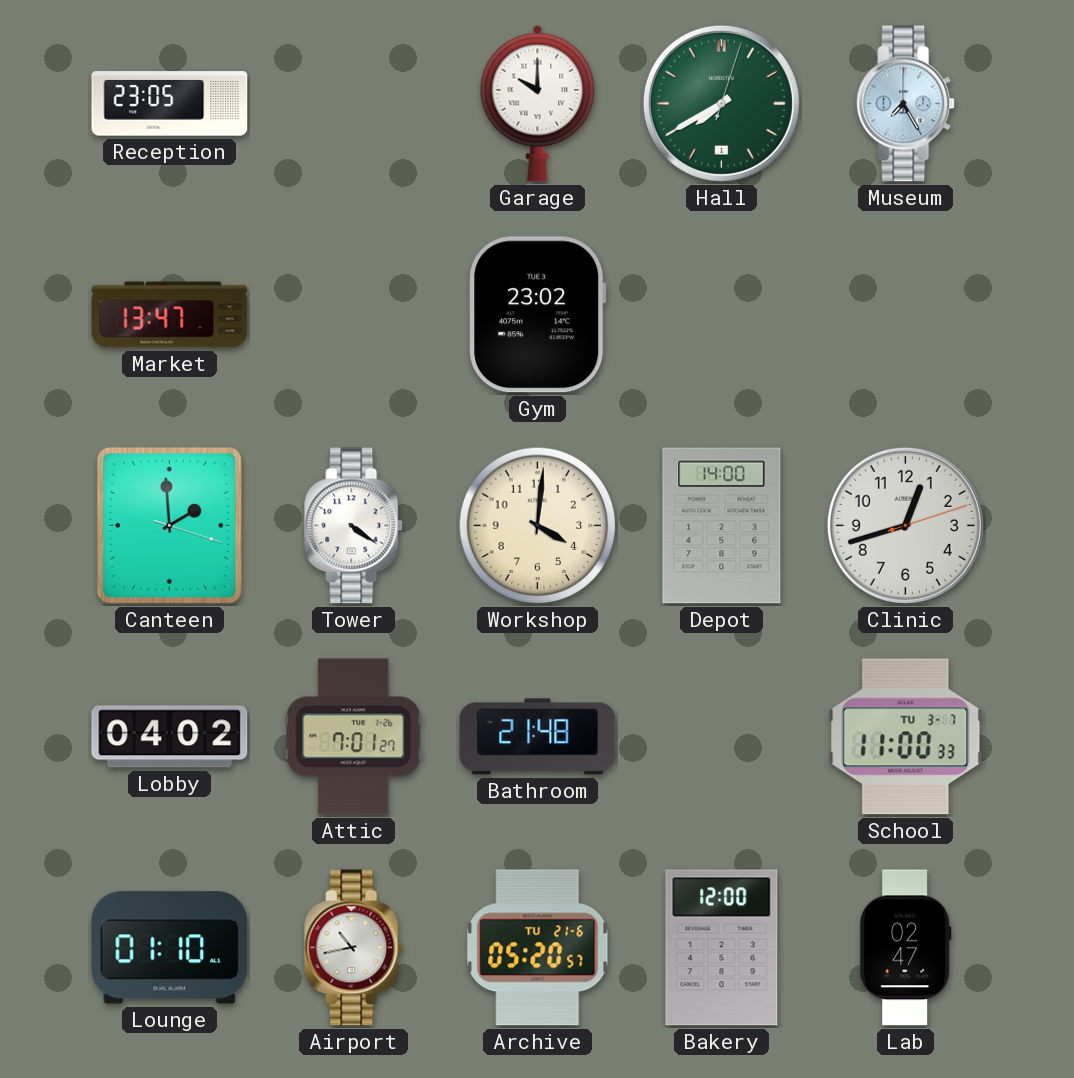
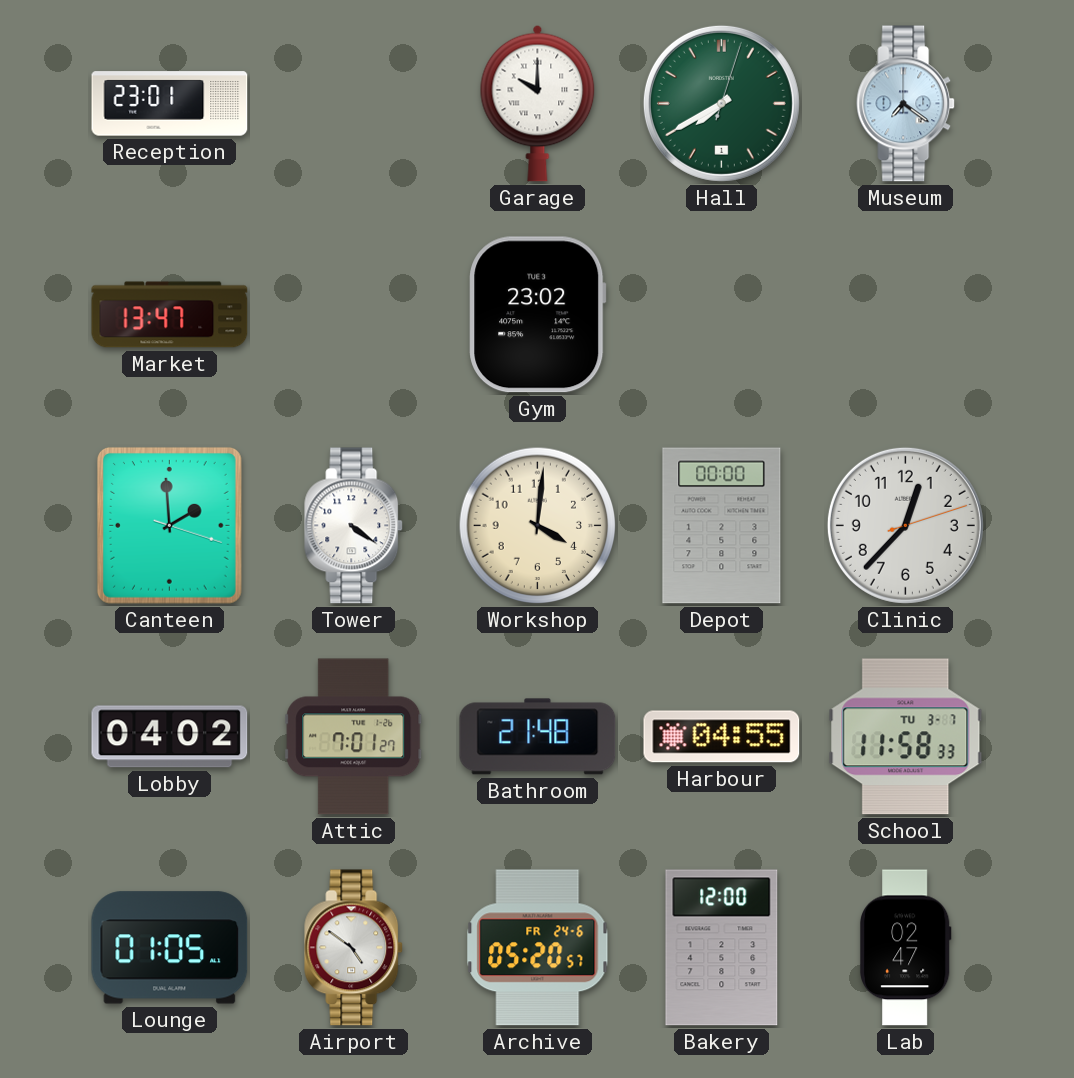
Reception: 23:05 -> 23:01
Museum: 7:25 -> 7:21
Depot: 14:00 -> 00:00
Clinic: 12:42 -> 12:37
Harbour: none -> 04:55
School: 11:00 -> 11:58
Lounge: 01:10 -> 01:05
Airport: 10:43 -> 4:51
Archive date: TU 21-6 -> FR 24-6
